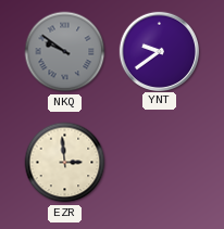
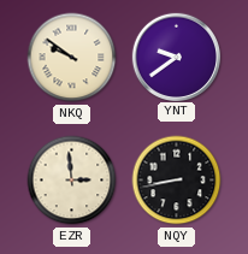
NKQ dial: grey -> cream
NQY: none -> 8:43
